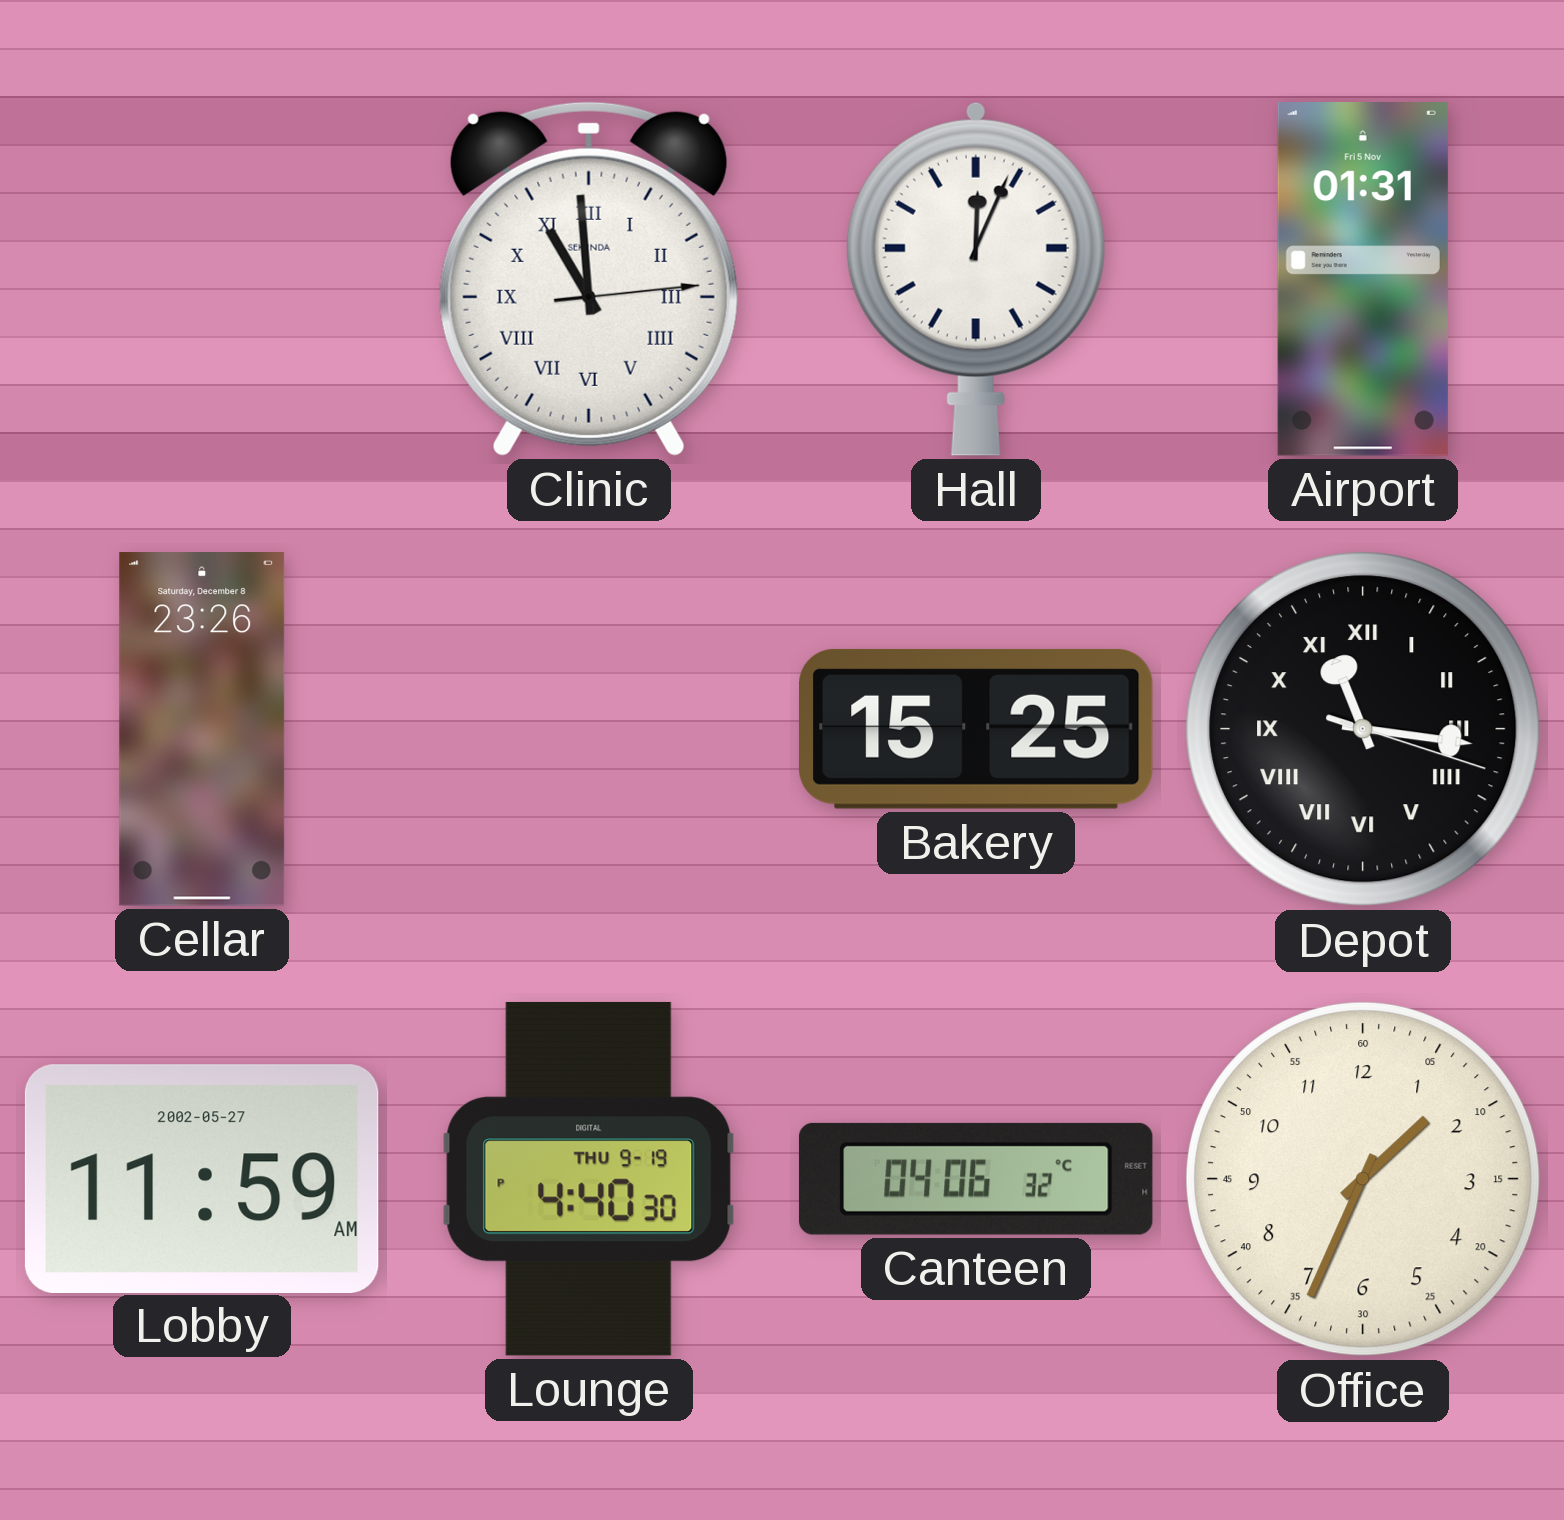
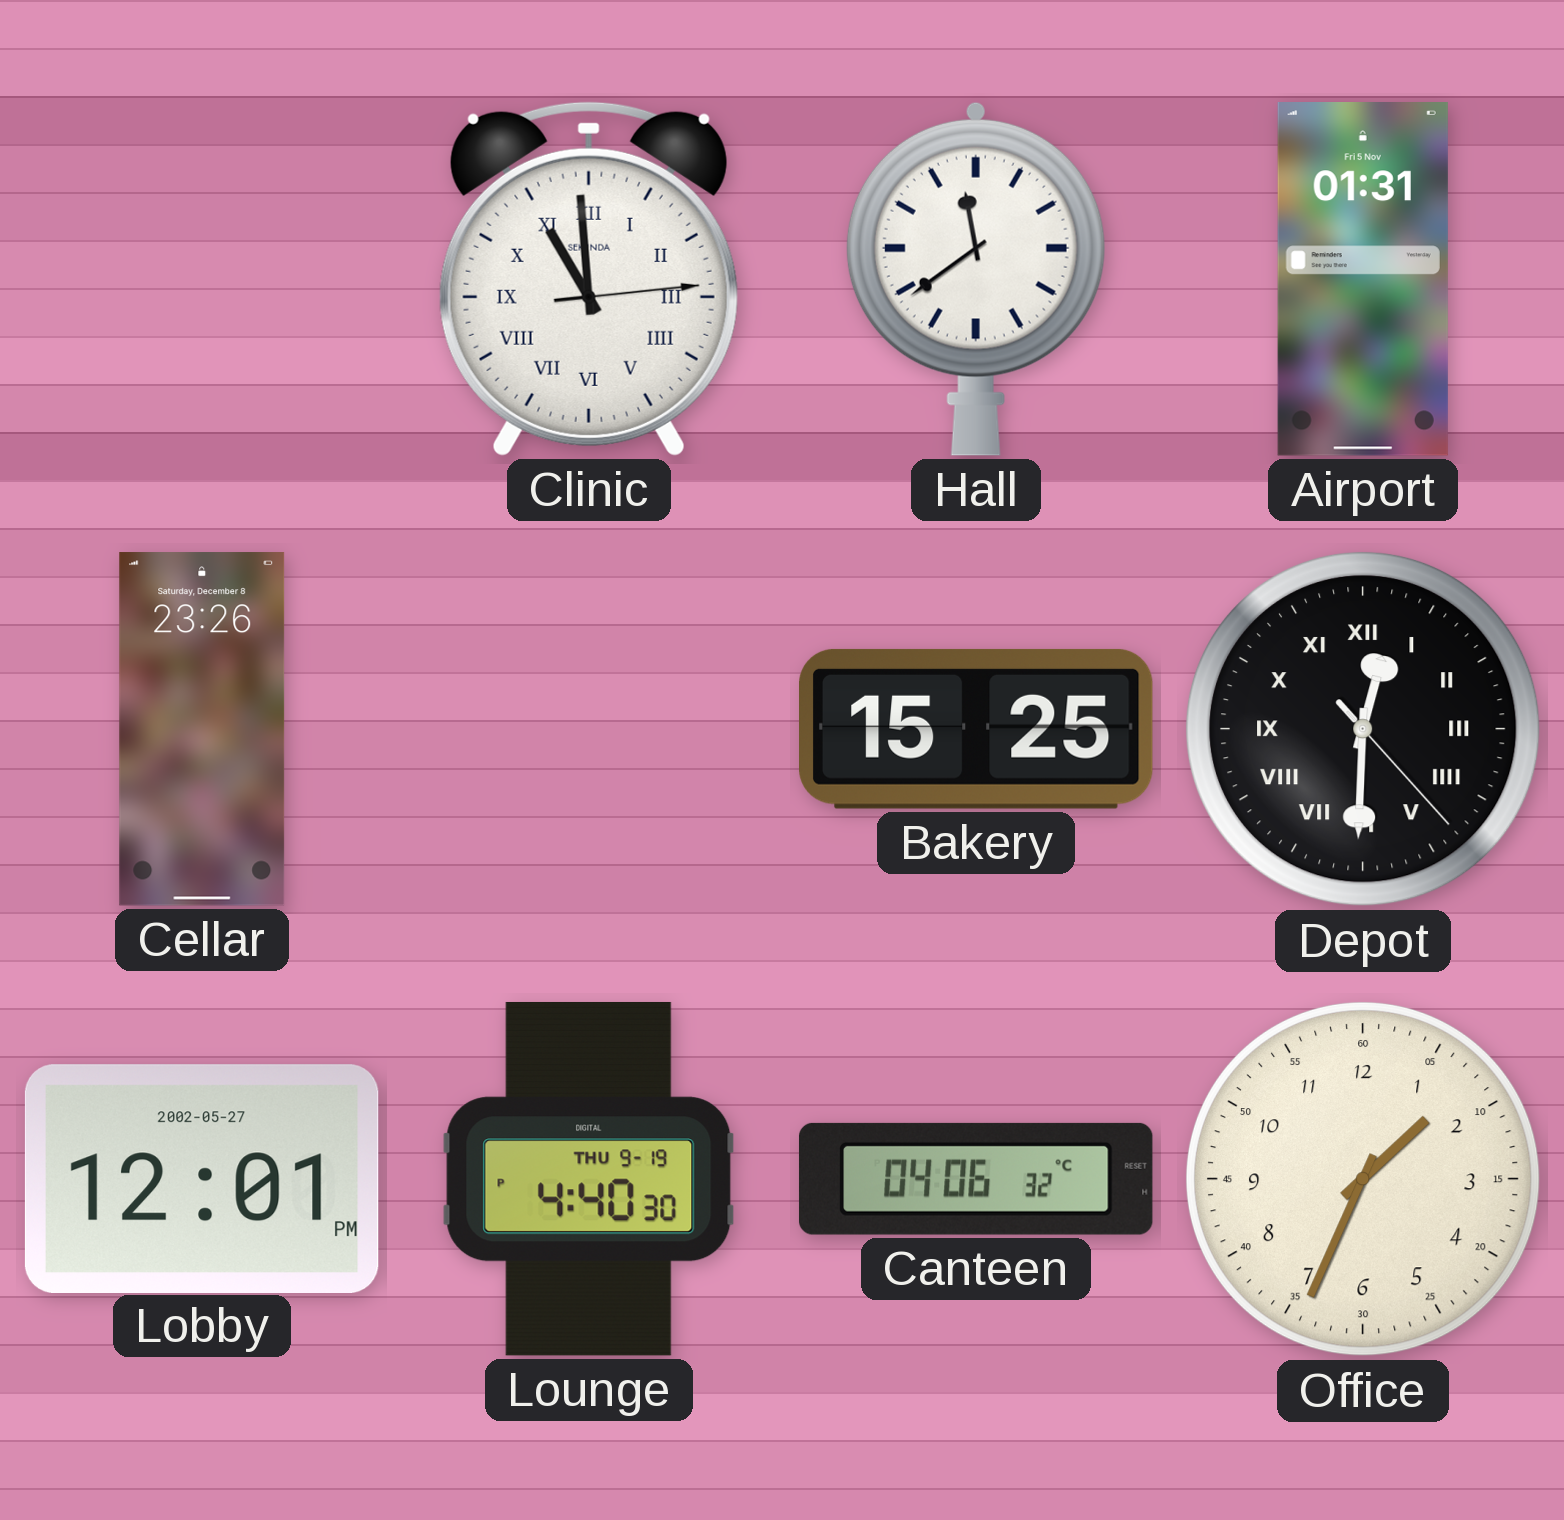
Hall: 12:04 -> 11:39
Depot: 11:16 -> 12:30
Lobby: 11:59 -> 12:01
